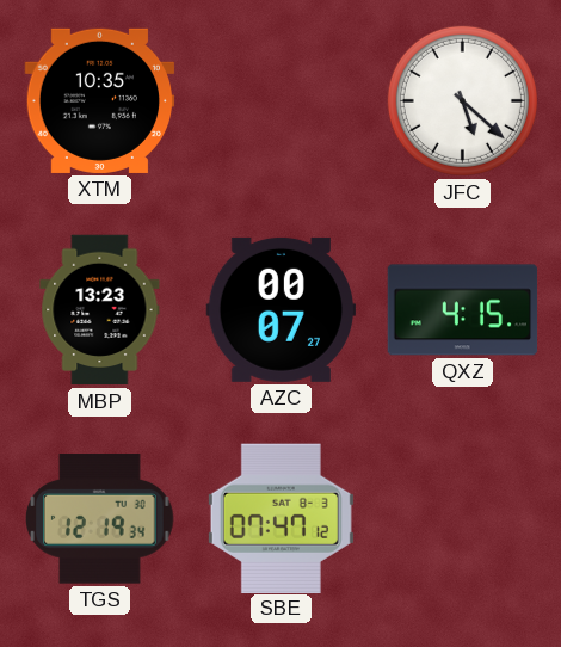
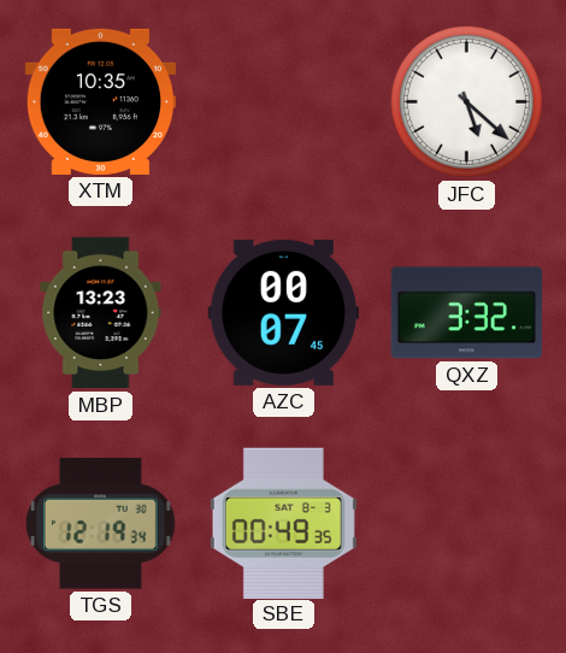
AZC: 00:07:27 -> 00:07:45
QXZ: 4:15 -> 3:32
SBE: 07:47 -> 00:49
